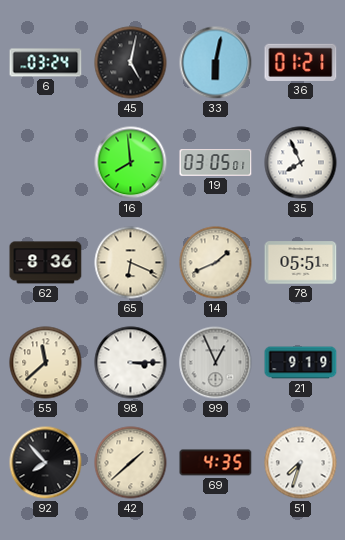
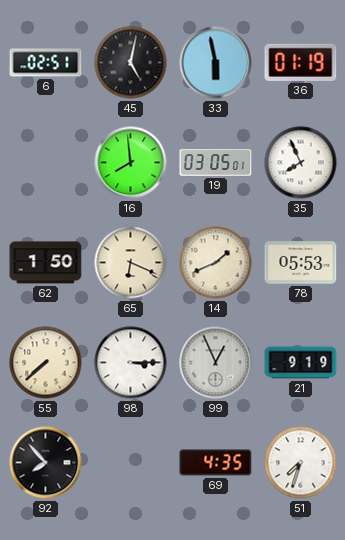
6: 03:24 -> 02:51
33: 6:02 -> 5:58
36: 01:21 -> 01:19
62: 8:36 -> 1:50
78: 05:51 -> 05:53
55: 11:38 -> 7:38
42: 1:38 -> none
